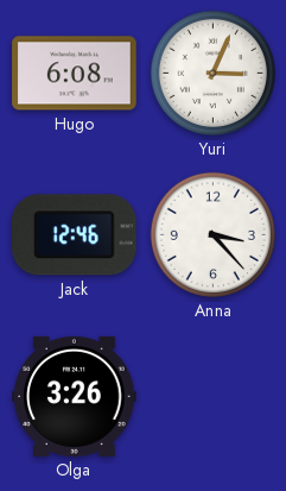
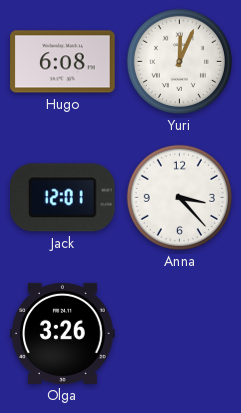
Yuri: 3:04 -> 12:04
Jack: 12:46 -> 12:01
